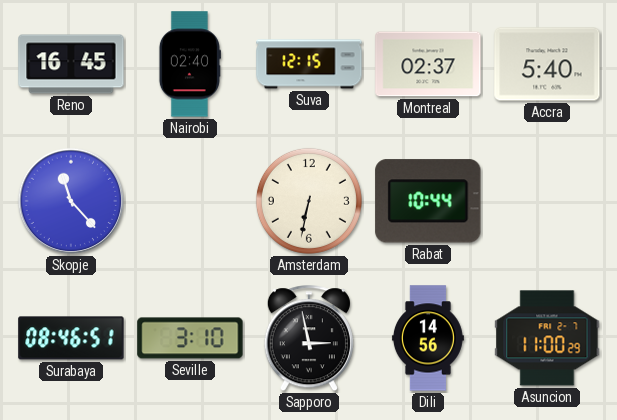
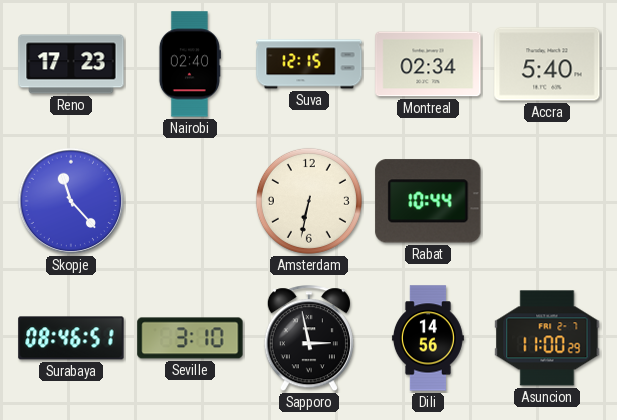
Reno: 16:45 -> 17:23
Montreal: 02:37 -> 02:34
